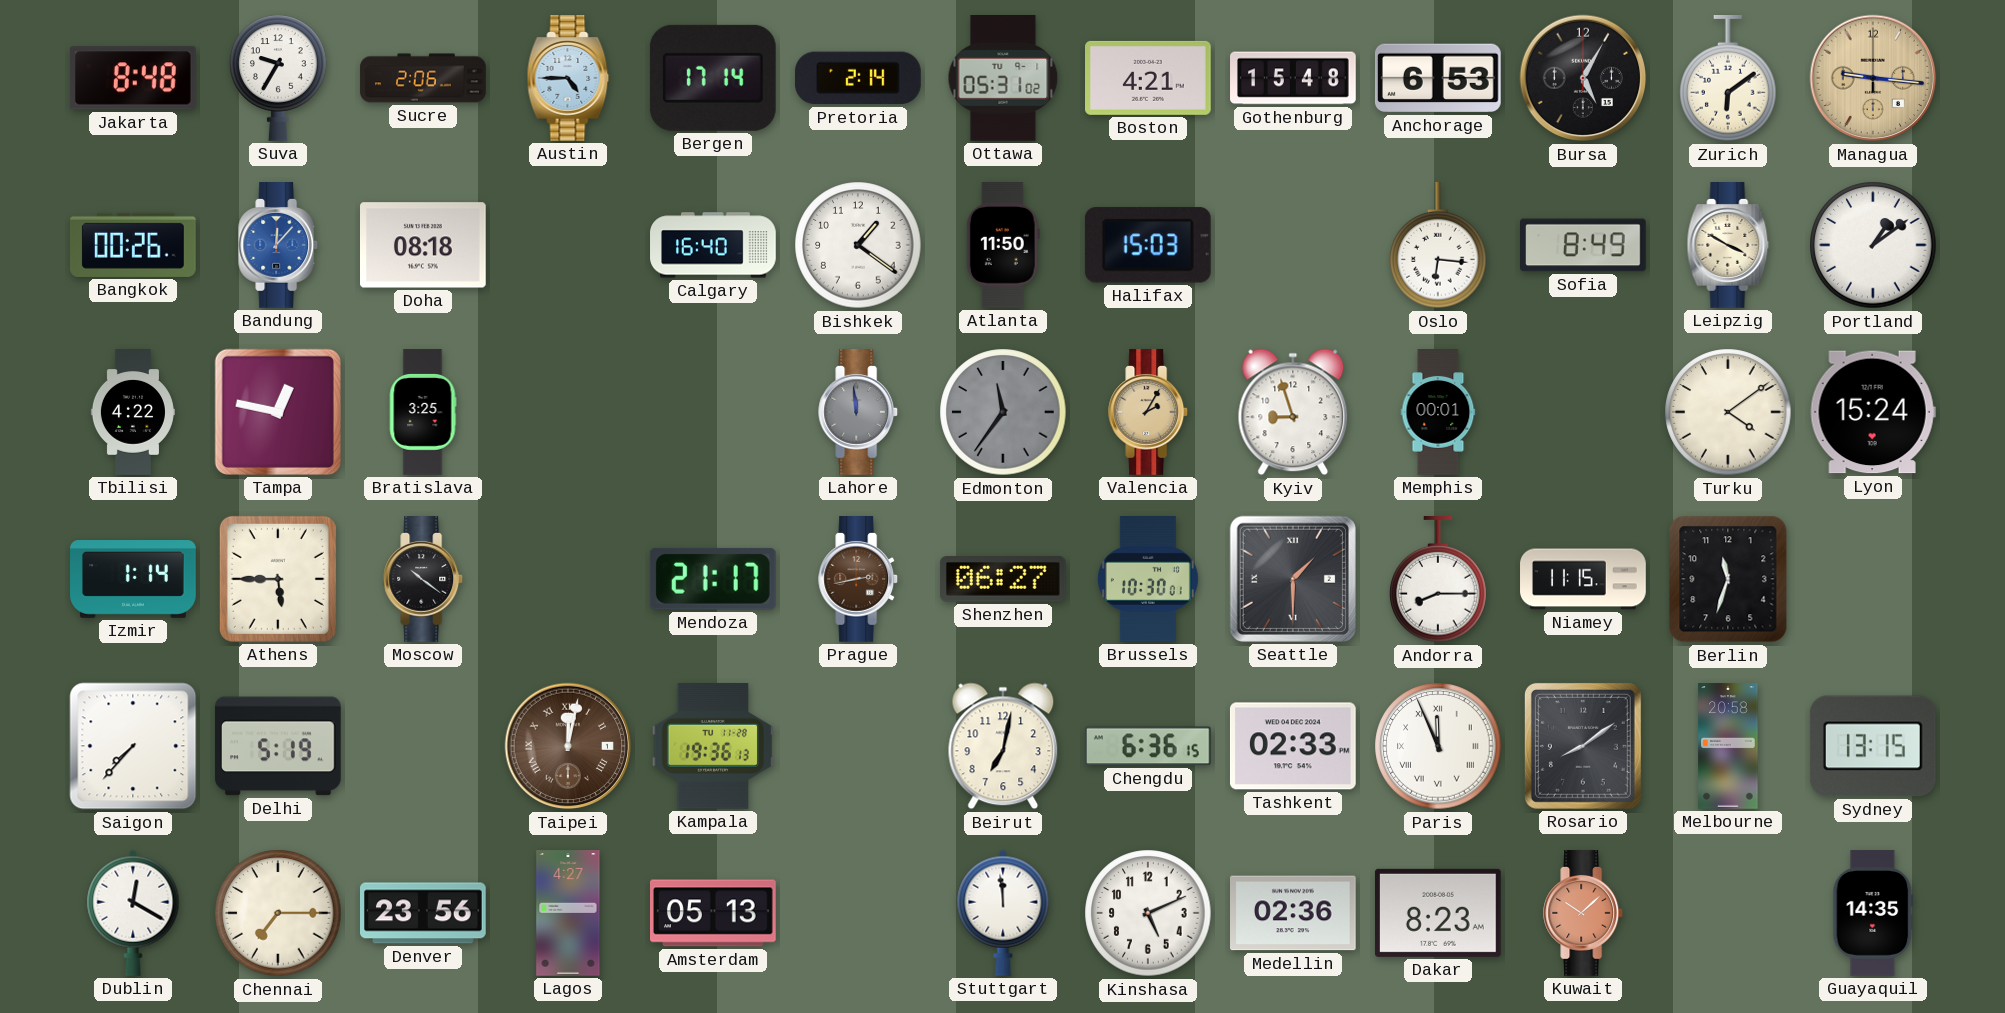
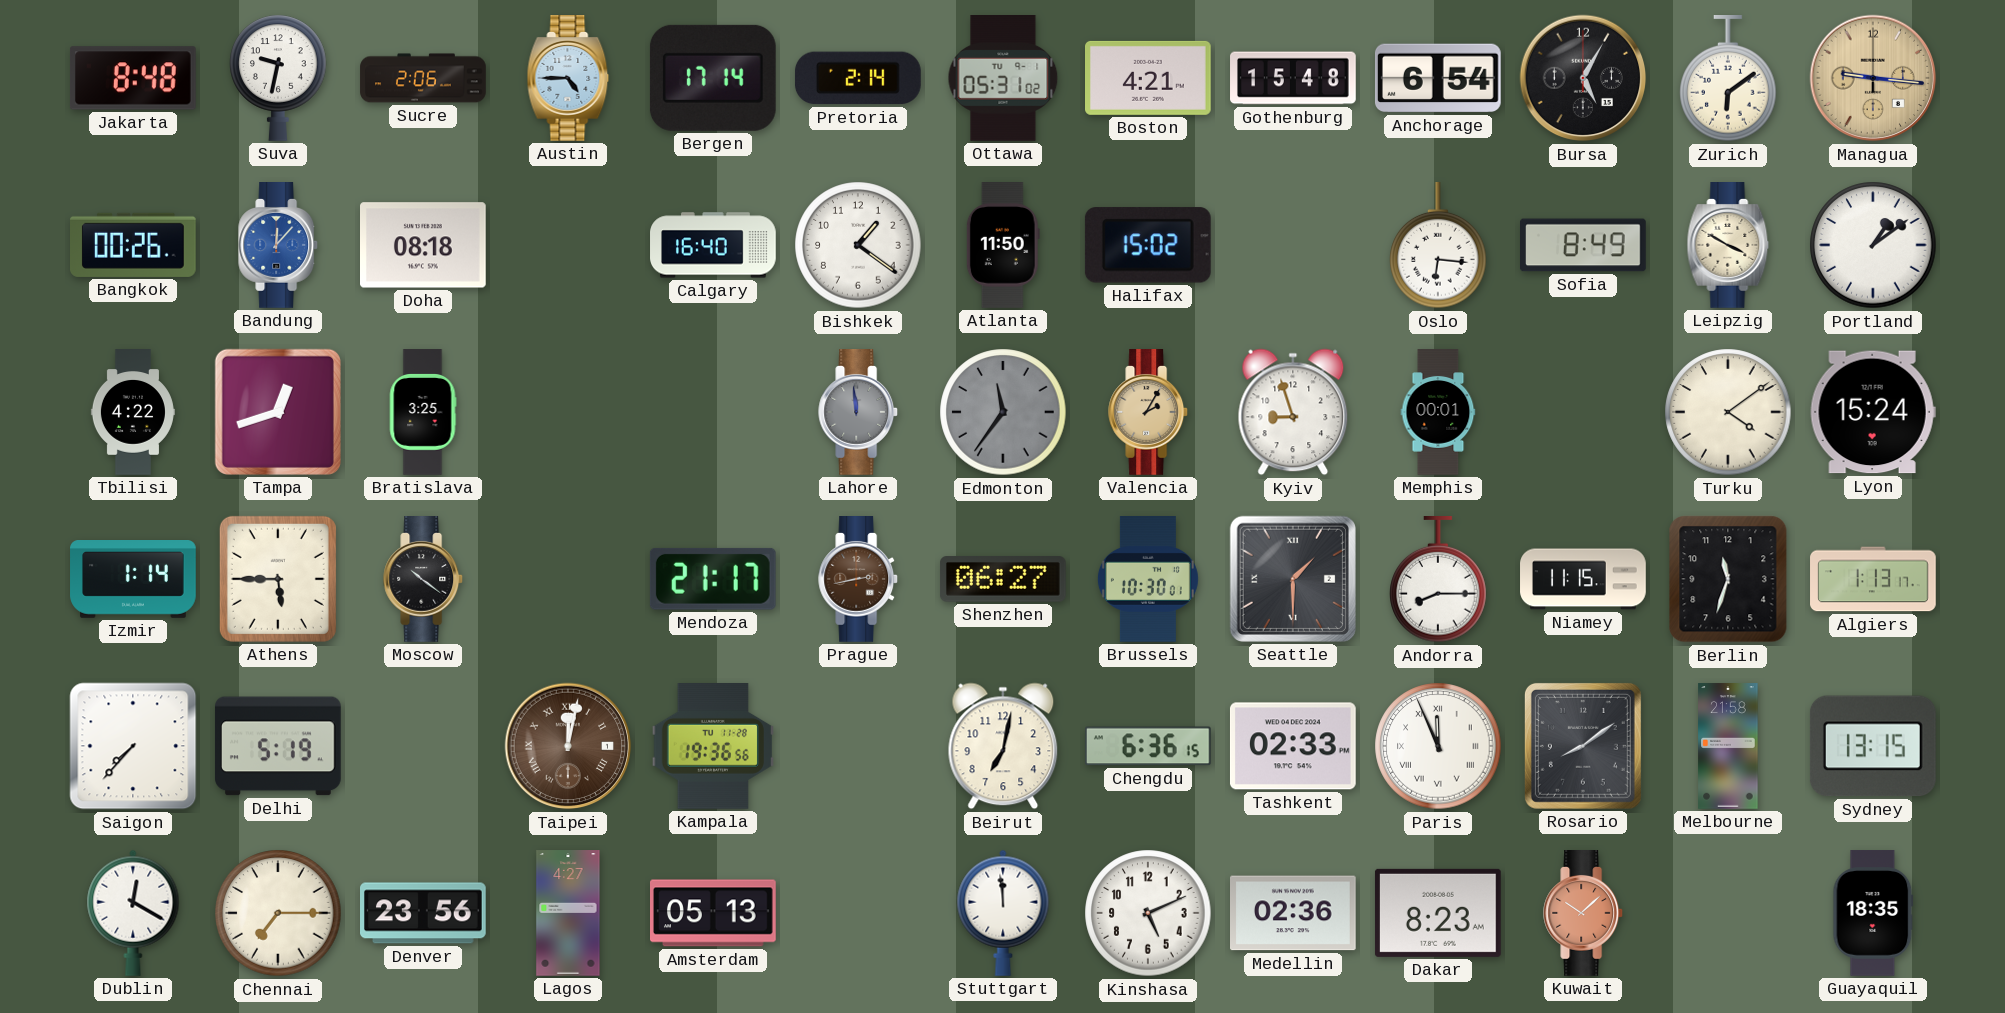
Suva: 9:35 -> 9:32
Anchorage: 6:53 -> 6:54
Halifax: 15:03 -> 15:02
Tampa: 12:47 -> 12:42
Algiers: none -> 1:13
Kampala: 19:36:13 -> 19:36:56
Melbourne: 20:58 -> 21:58
Guayaquil: 14:35 -> 18:35
